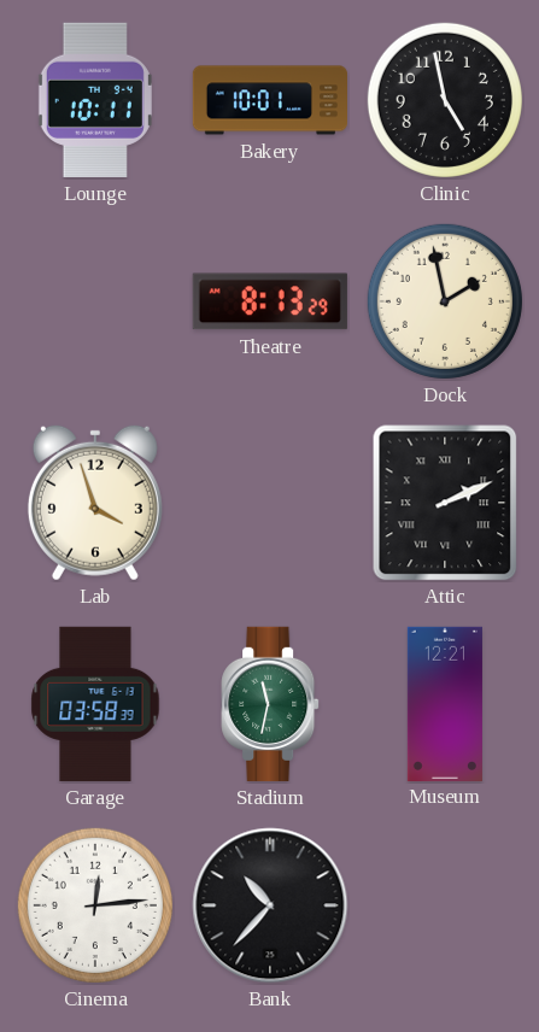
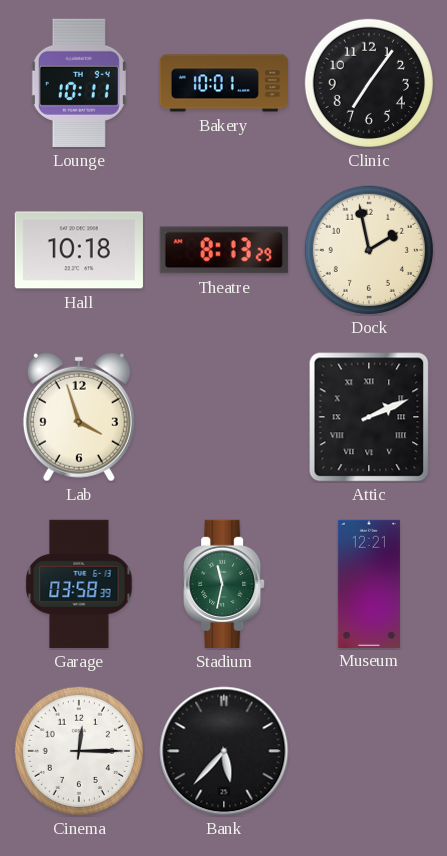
Clinic: 4:58 -> 7:06
Hall: none -> 10:18
Cinema: 12:14 -> 12:15
Bank: 10:37 -> 5:37
